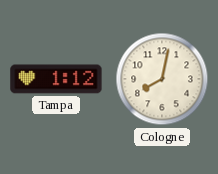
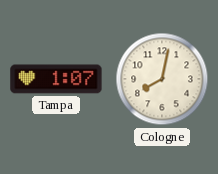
Tampa: 1:12 -> 1:07
